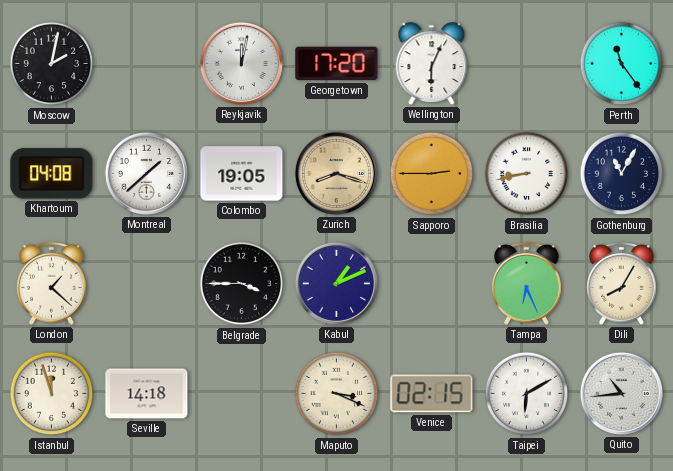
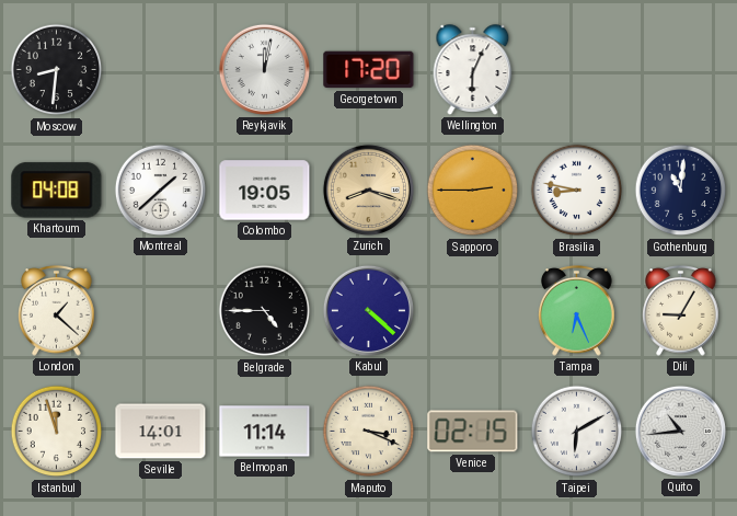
Moscow: 2:02 -> 8:31
Perth: 11:24 -> none
Brasilia: 8:43 -> 8:47
Gothenburg: 11:05 -> 11:01
Belgrade: 3:45 -> 4:45
Kabul: 1:11 -> 4:22
Dili: 8:05 -> 9:05
Seville: 14:18 -> 14:01
Belmopan: none -> 11:14
